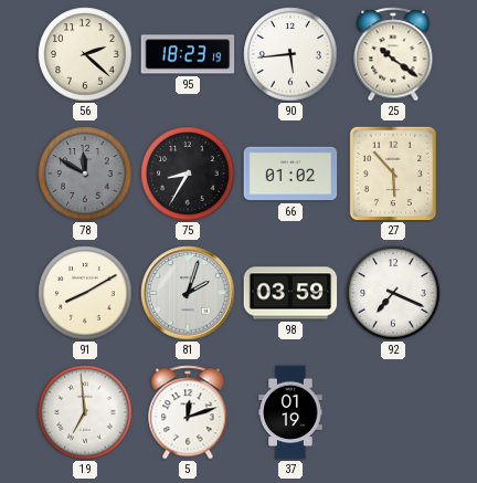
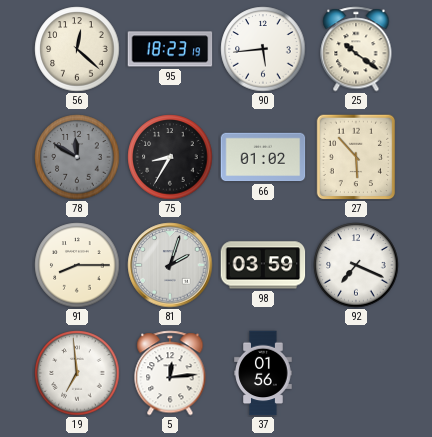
56: 2:22 -> 12:22
91: 8:10 -> 8:15
5: 12:12 -> 12:14
37: 01:19 -> 01:56
